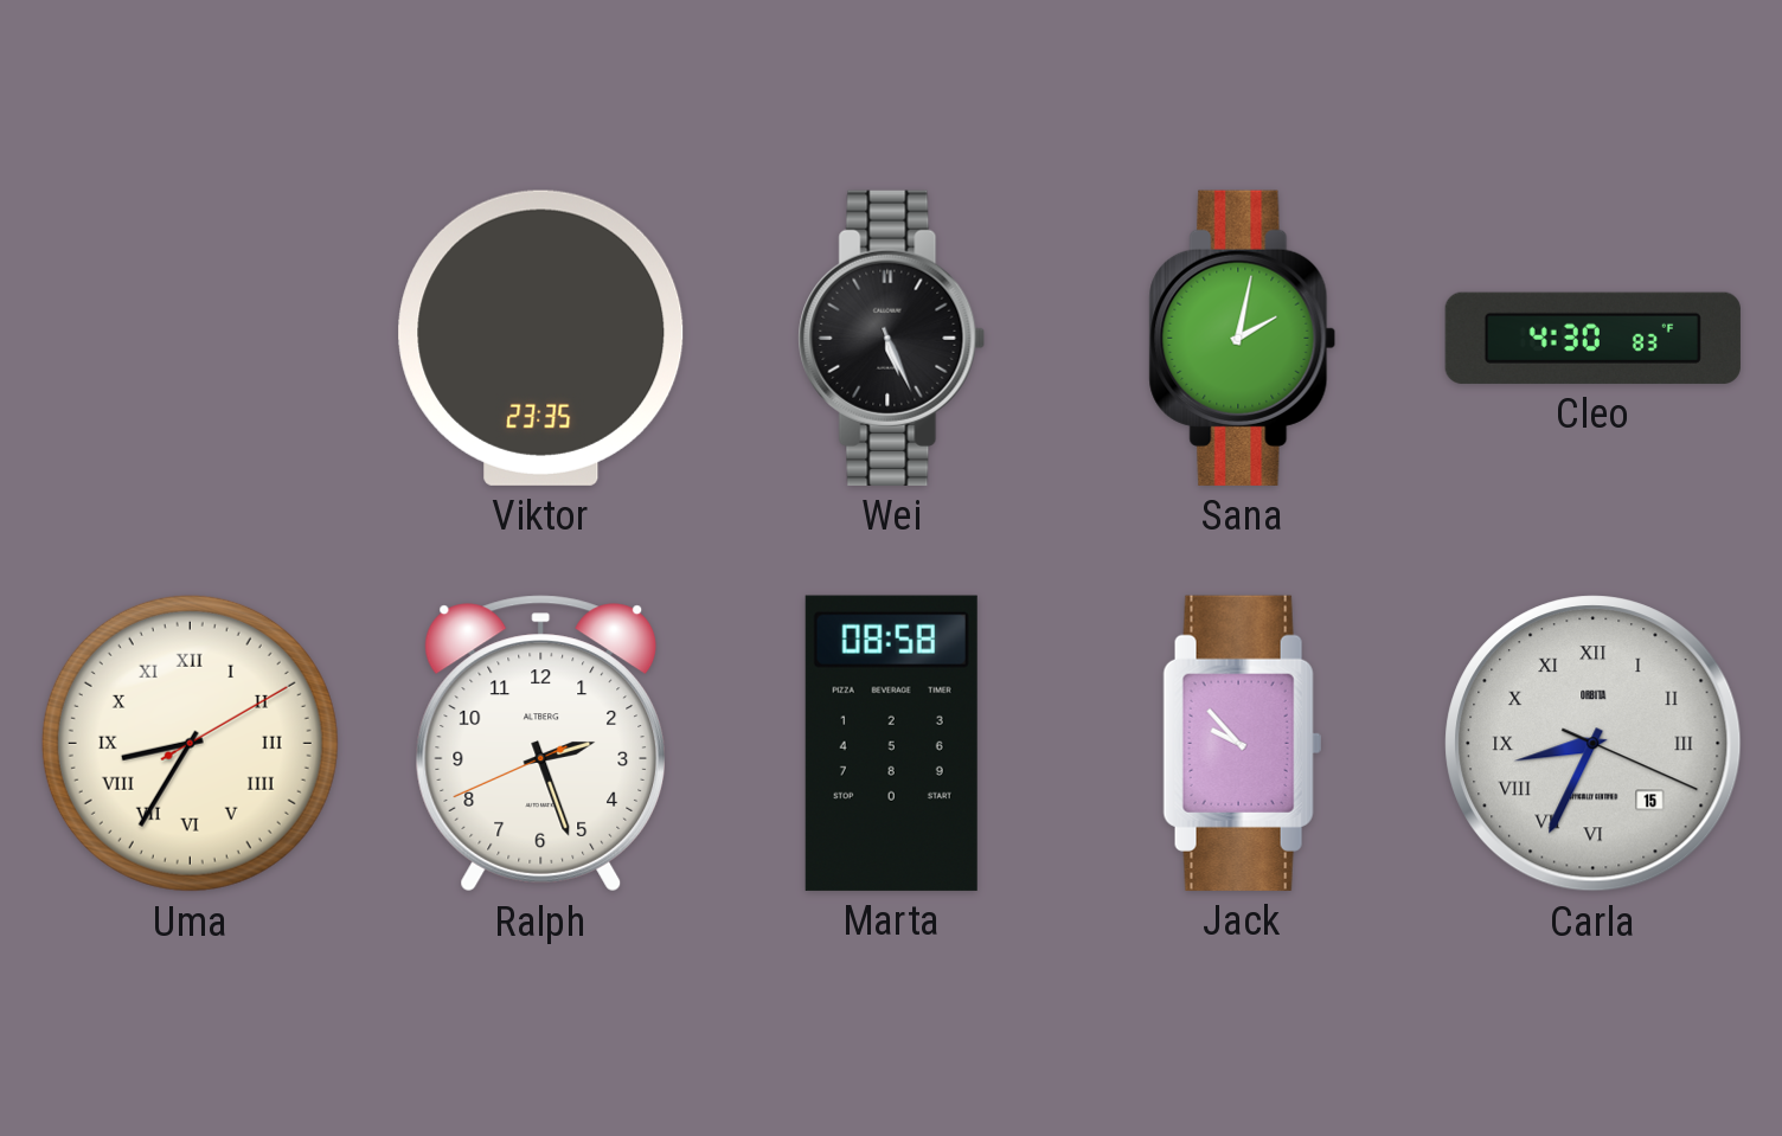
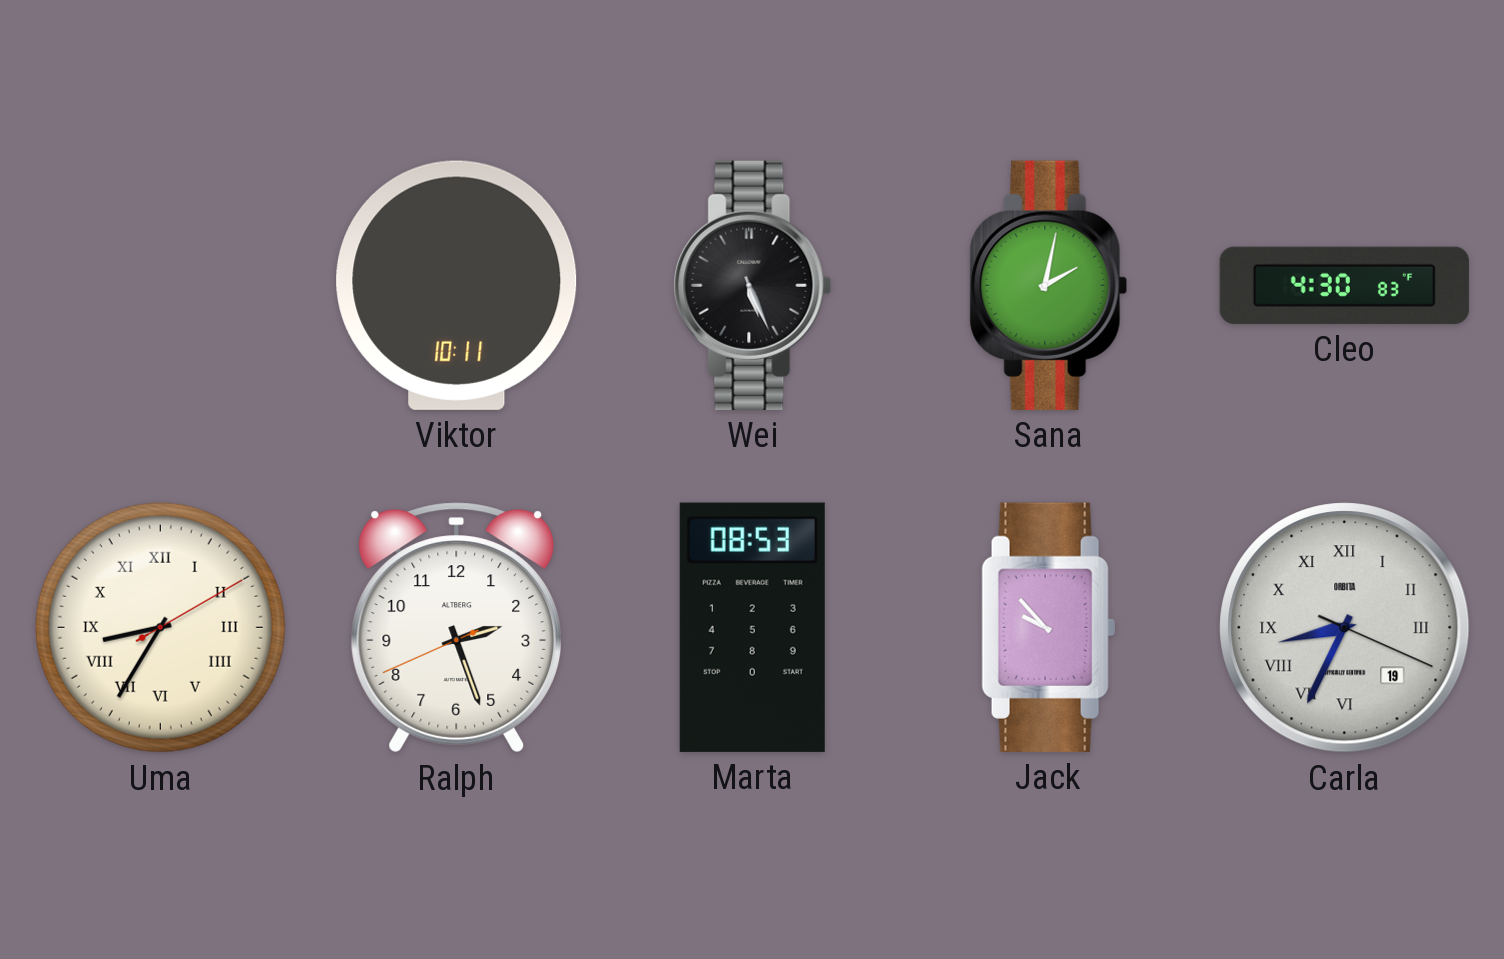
Viktor: 23:35 -> 10:11
Marta: 08:58 -> 08:53
Carla date: 15 -> 19
